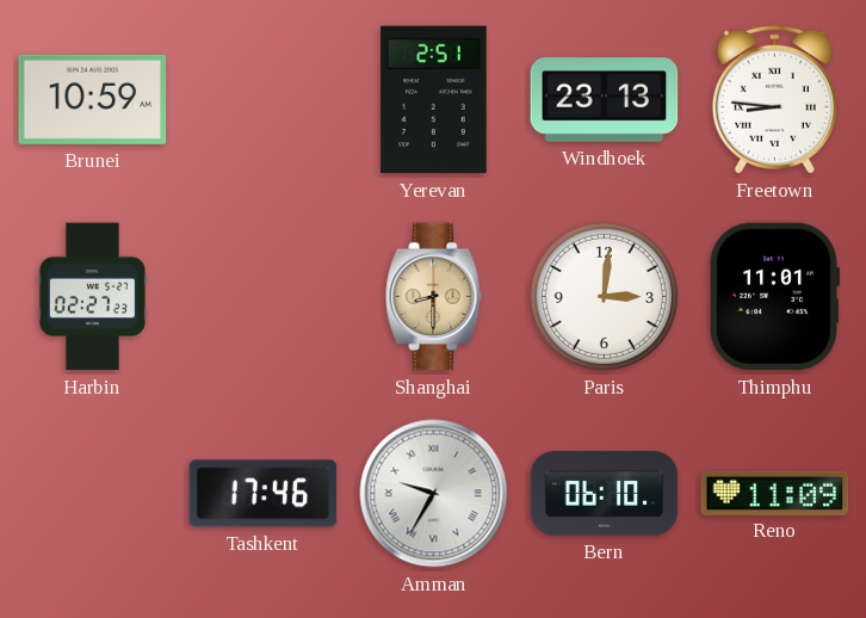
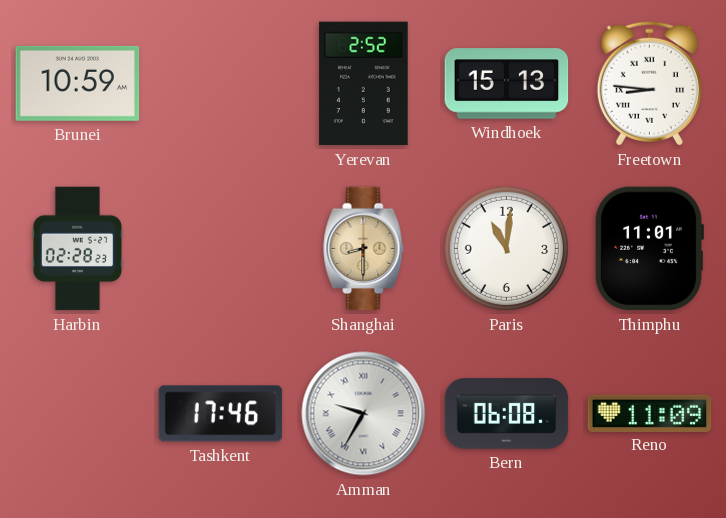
Yerevan: 2:51 -> 2:52
Windhoek: 23:13 -> 15:13
Harbin: 02:27 -> 02:28
Paris: 3:01 -> 11:01
Bern: 06:10 -> 06:08
